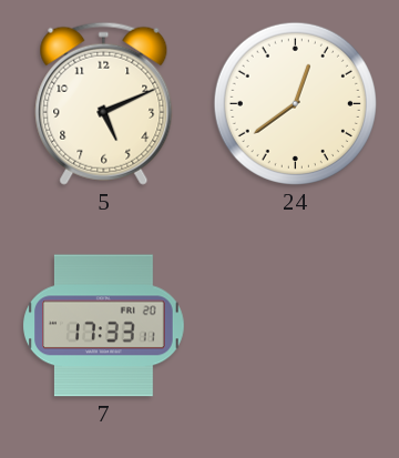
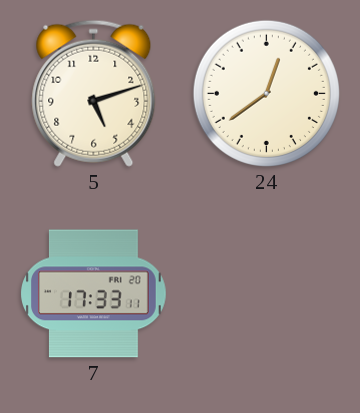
5: 5:11 -> 5:12
